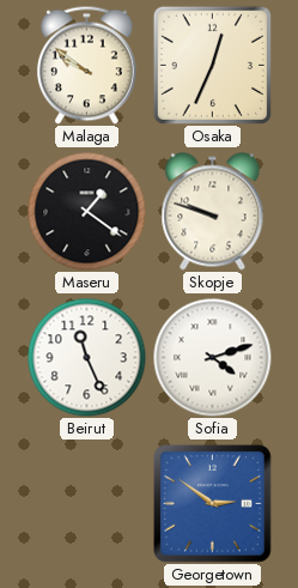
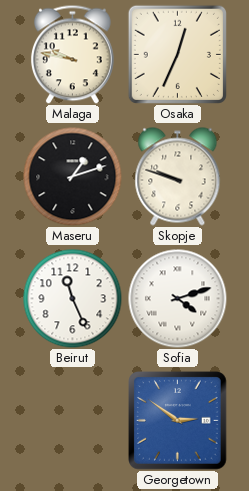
Malaga: 9:51 -> 9:47
Maseru: 1:21 -> 1:12
